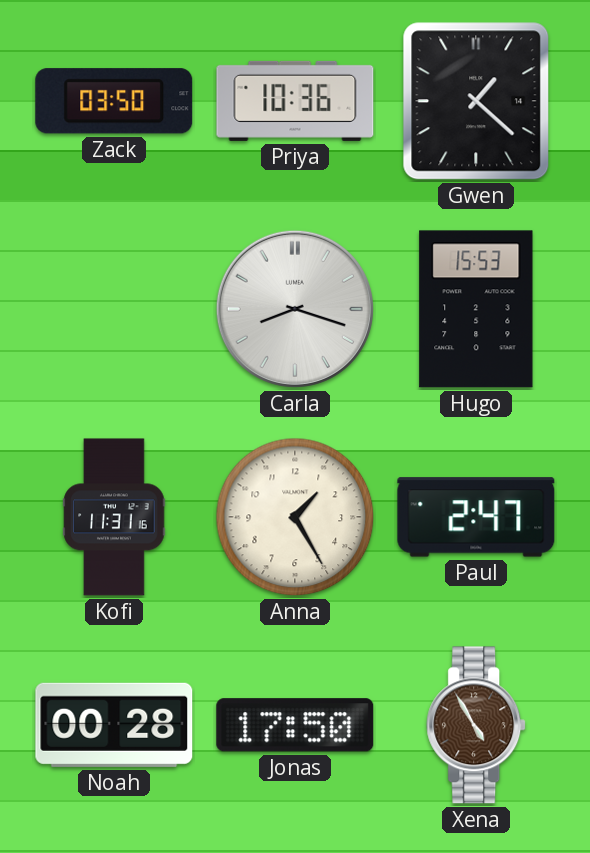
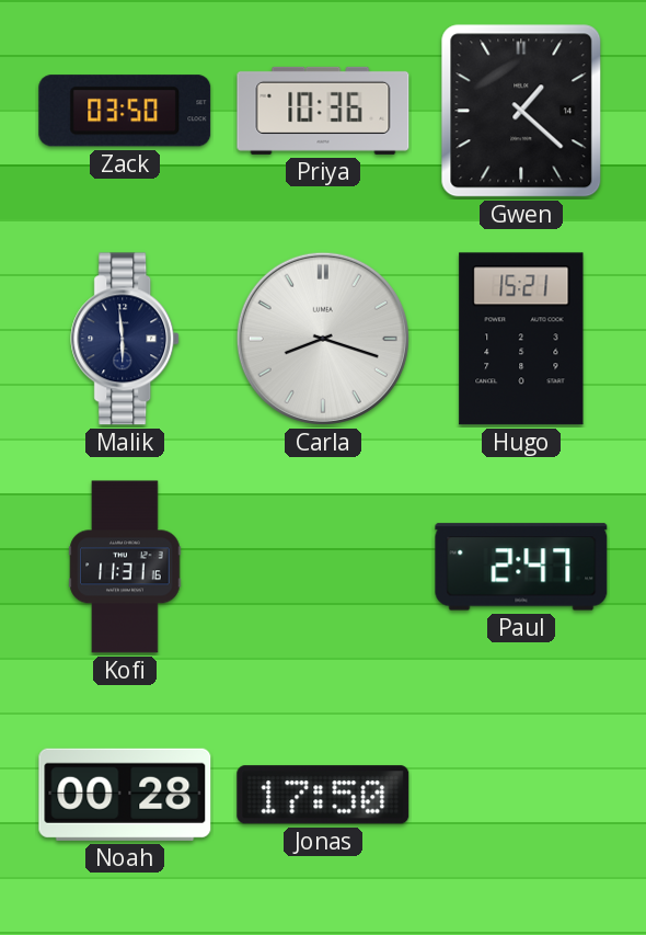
Malik: none -> 5:59
Hugo: 15:53 -> 15:21
Anna: 1:25 -> none
Xena: 4:55 -> none
